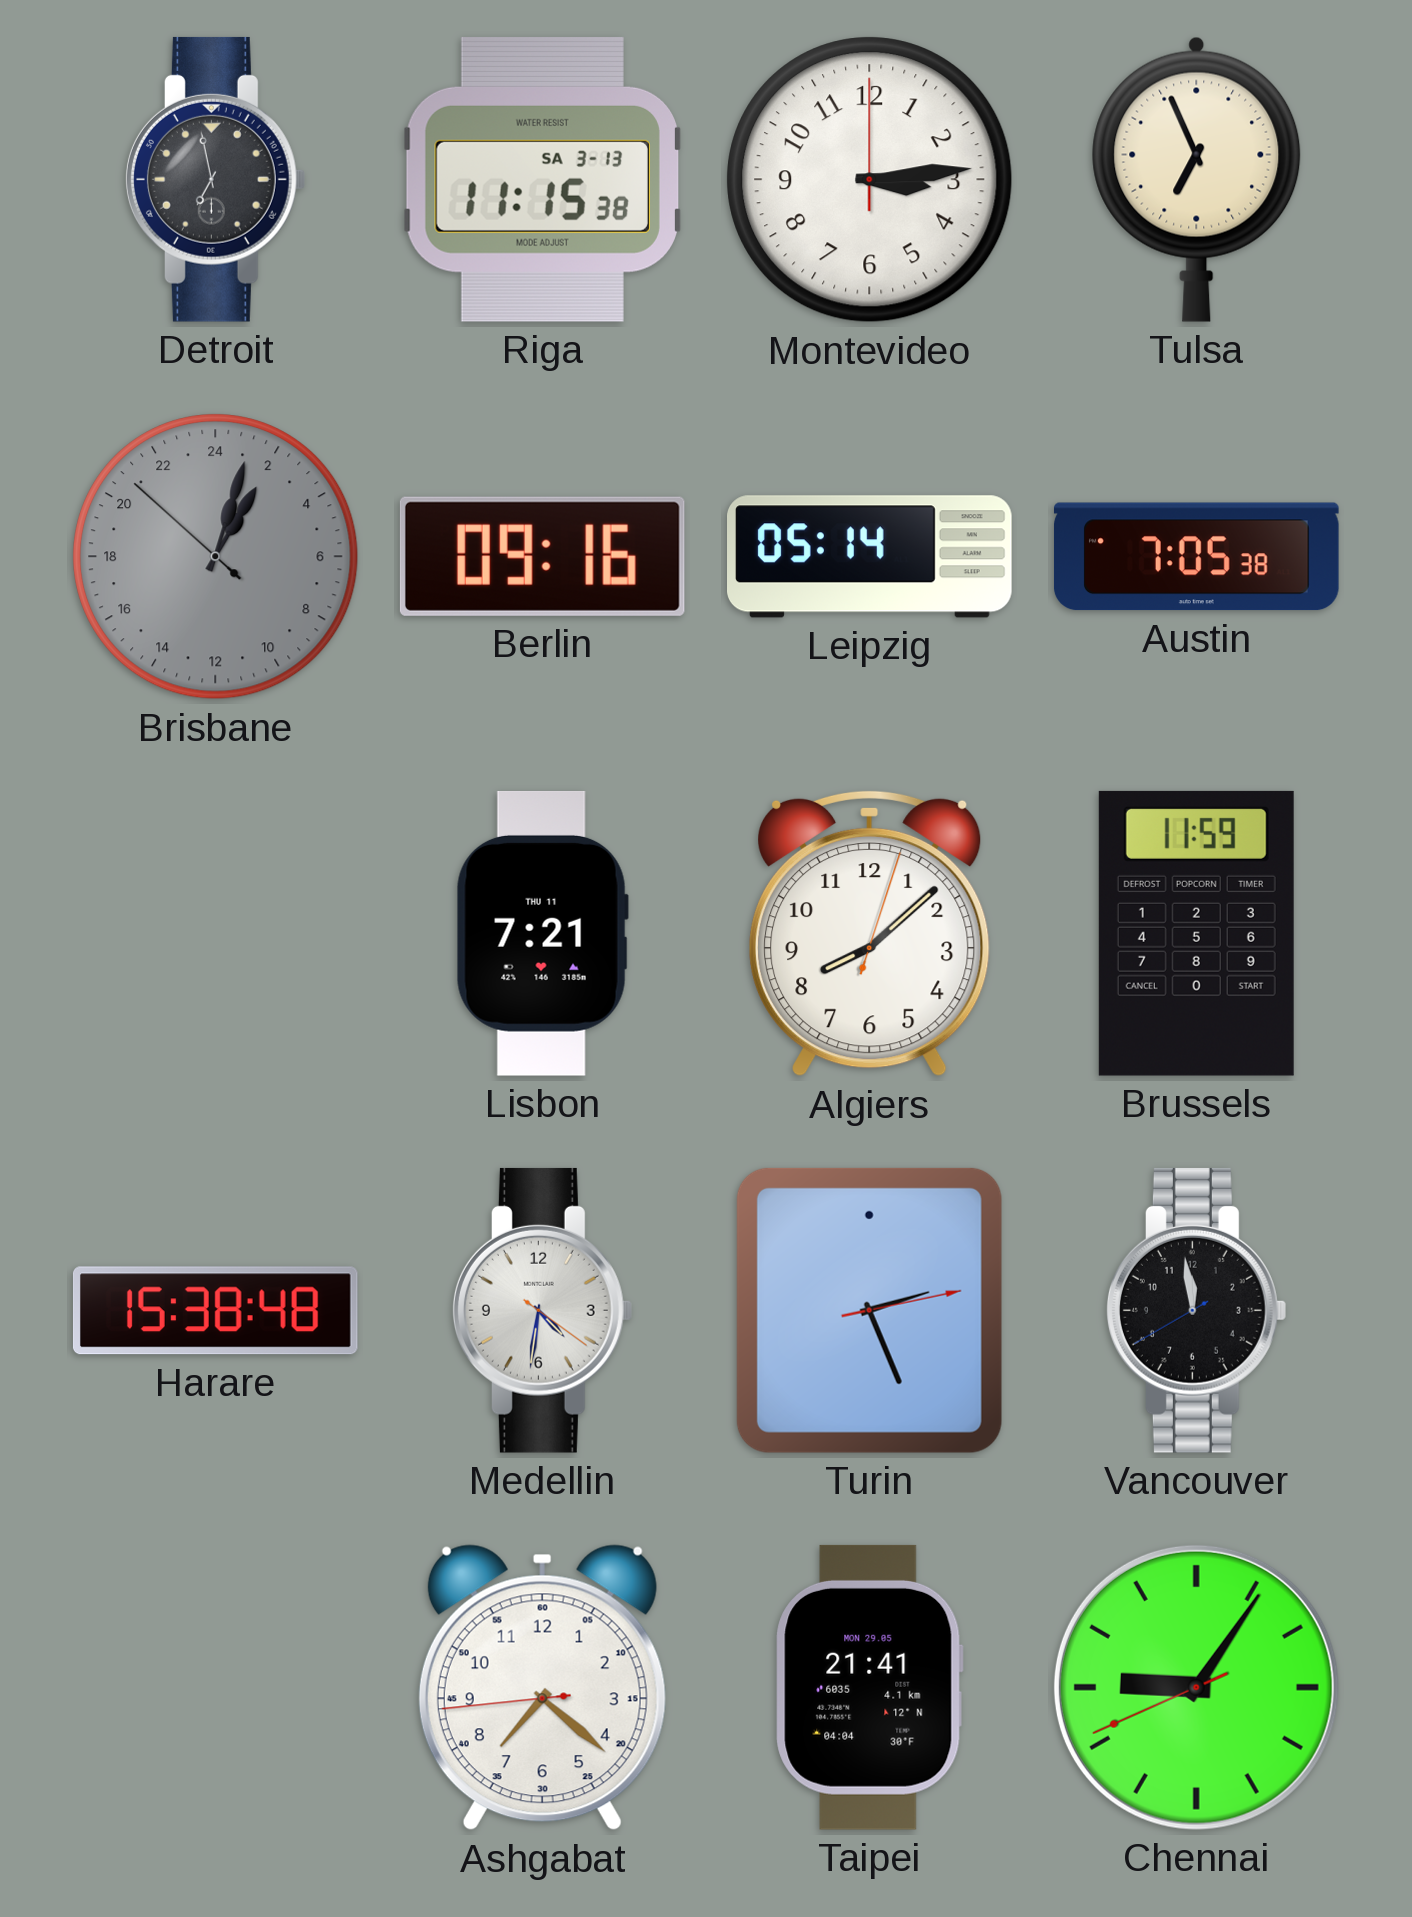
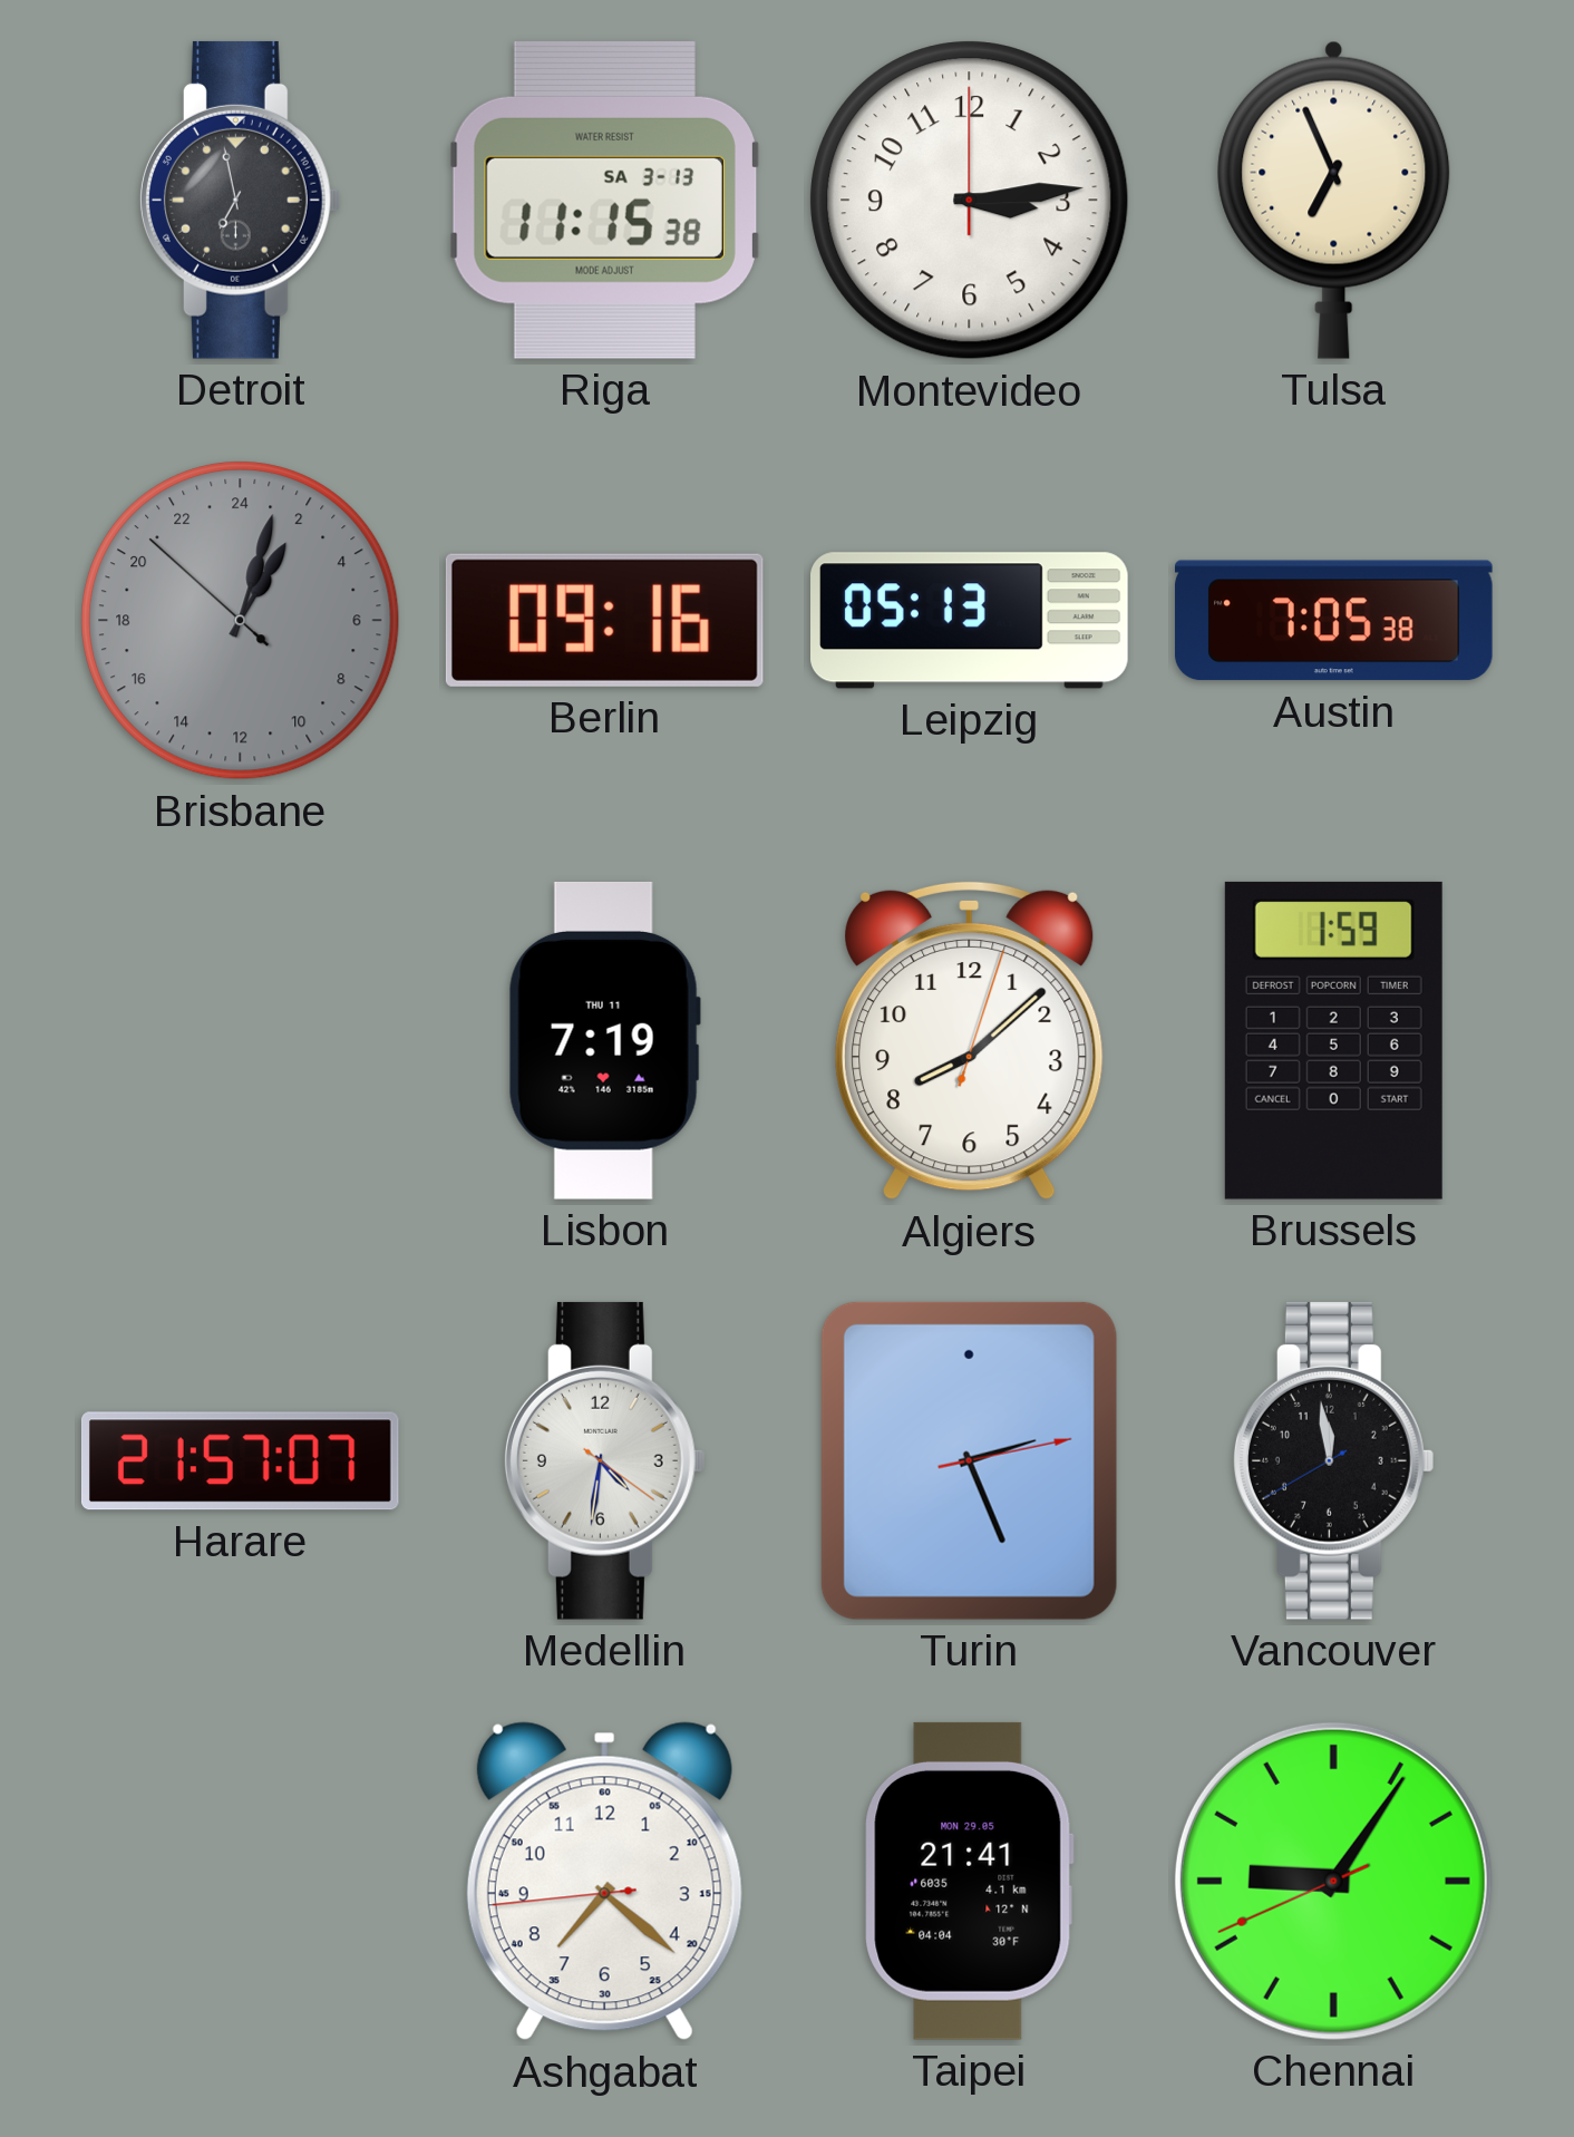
Leipzig: 05:14 -> 05:13
Lisbon: 7:21 -> 7:19
Brussels: 11:59 -> 1:59
Harare: 15:38 -> 21:57
